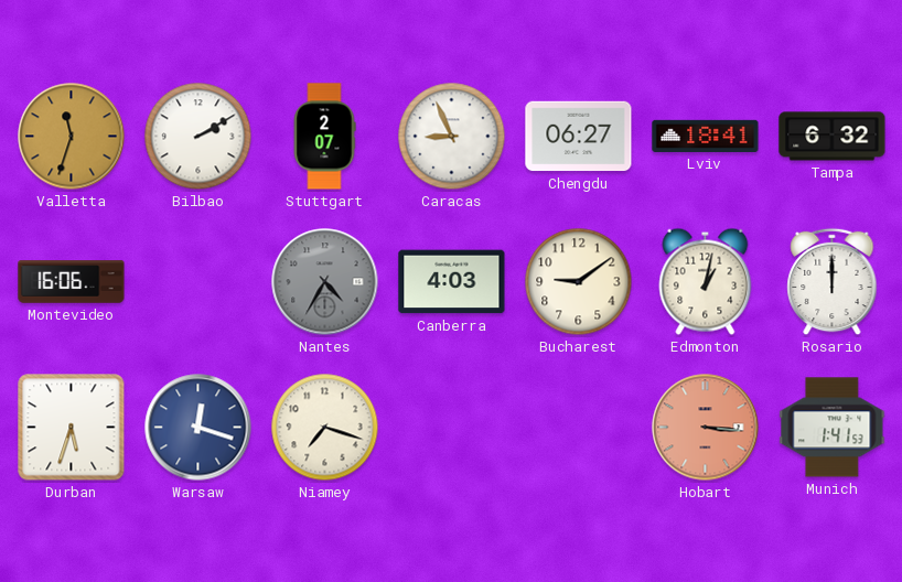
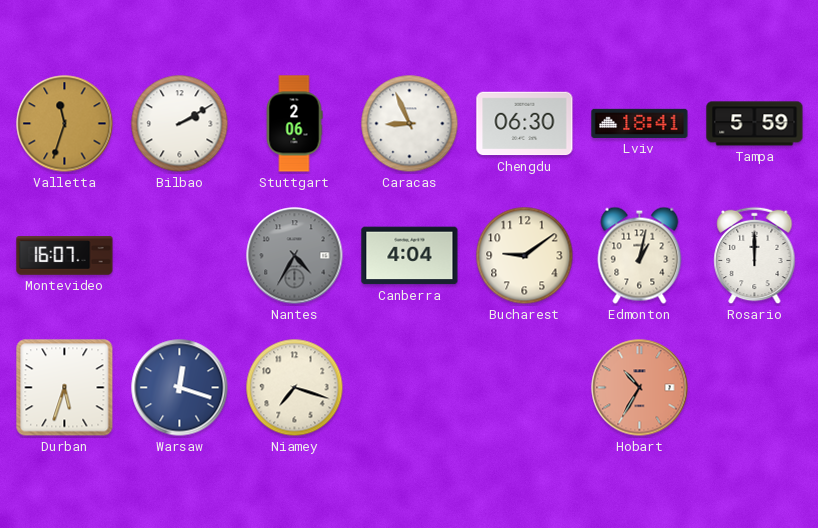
Stuttgart: 2:07 -> 2:06
Chengdu: 06:27 -> 06:30
Tampa: 6:32 -> 5:59
Montevideo: 16:06 -> 16:07
Canberra: 4:03 -> 4:04
Hobart: 3:16 -> 10:35
Munich: 1:41 -> none
